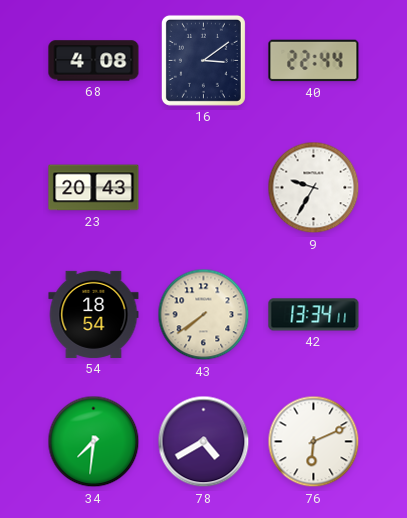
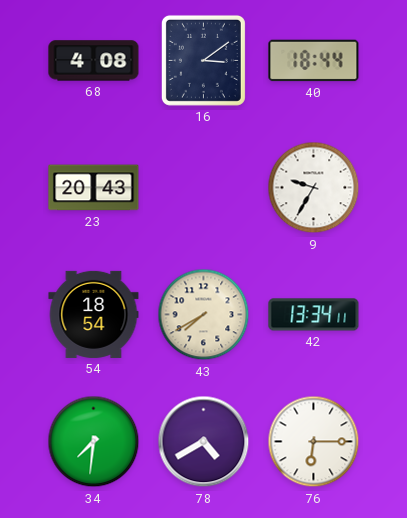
40: 22:44 -> 18:44
43: 7:39 -> 7:40
76: 6:11 -> 6:15
